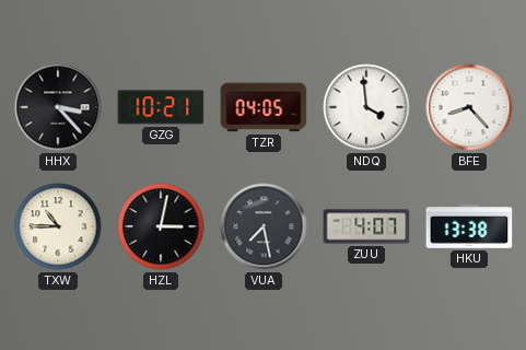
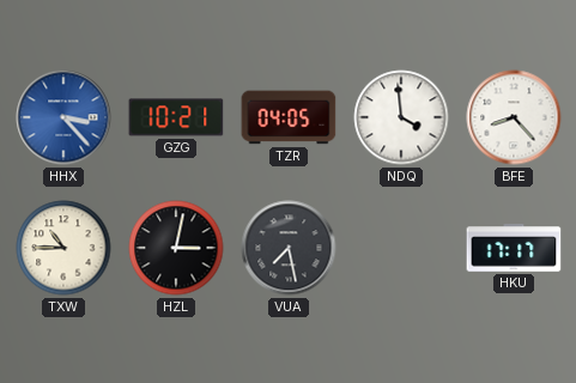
HHX dial: black -> blue
ZUU: 4:07 -> none
HKU: 13:38 -> 17:17
